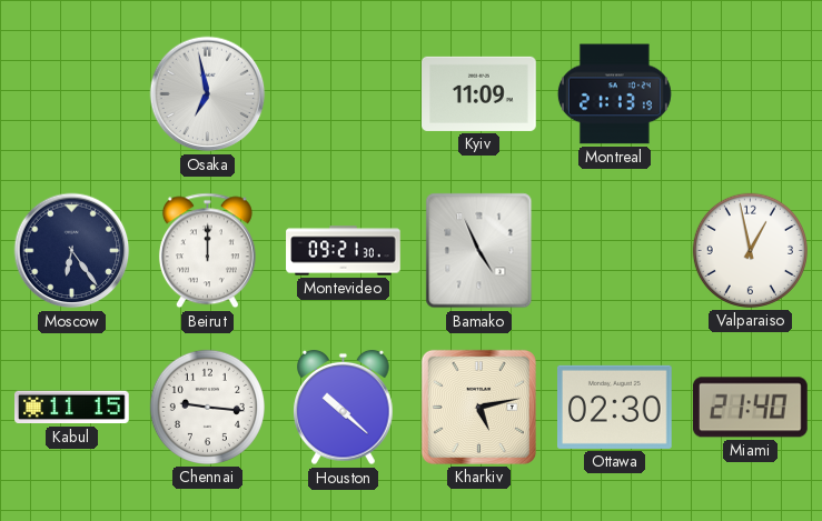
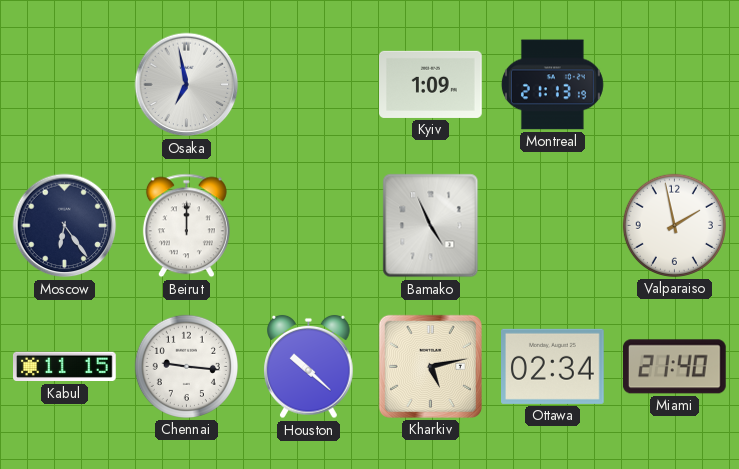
Kyiv: 11:09 -> 1:09
Montevideo: 09:21 -> none
Valparaiso: 12:58 -> 1:58
Ottawa: 02:30 -> 02:34
